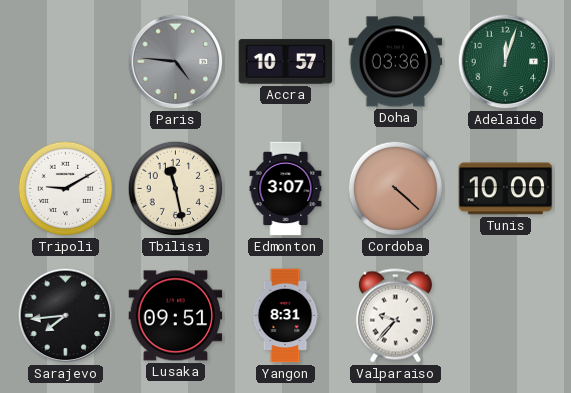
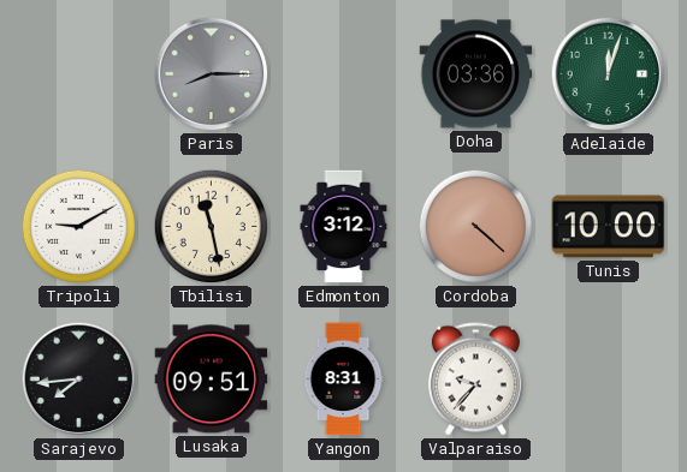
Paris: 4:46 -> 8:15
Accra: 10:57 -> none
Edmonton: 3:07 -> 3:12
